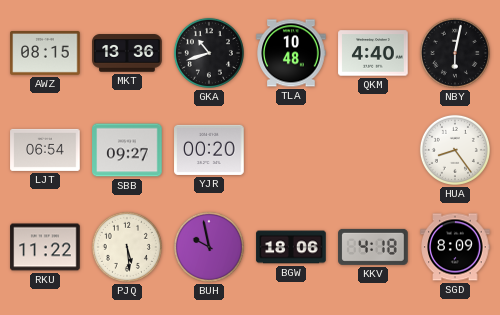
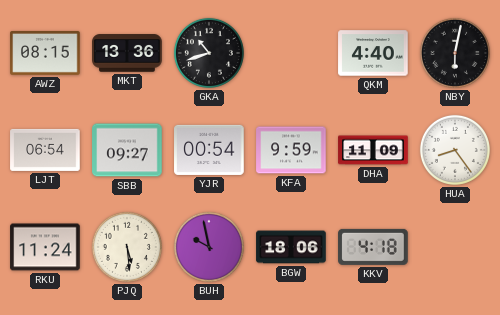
TLA: 10:48 -> none
YJR: 00:20 -> 00:54
KFA: none -> 9:59
DHA: none -> 11:09
RKU: 11:22 -> 11:24
SGD: 8:09 -> none
